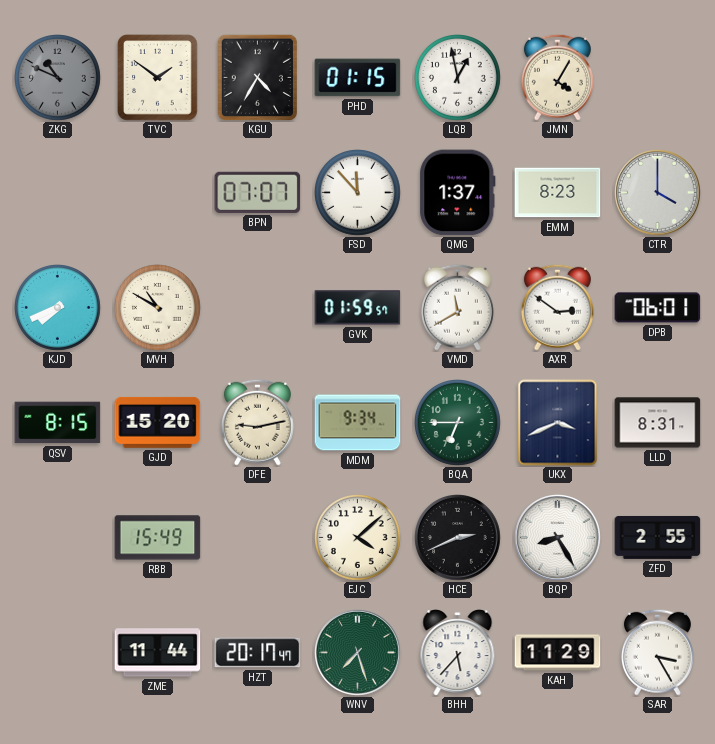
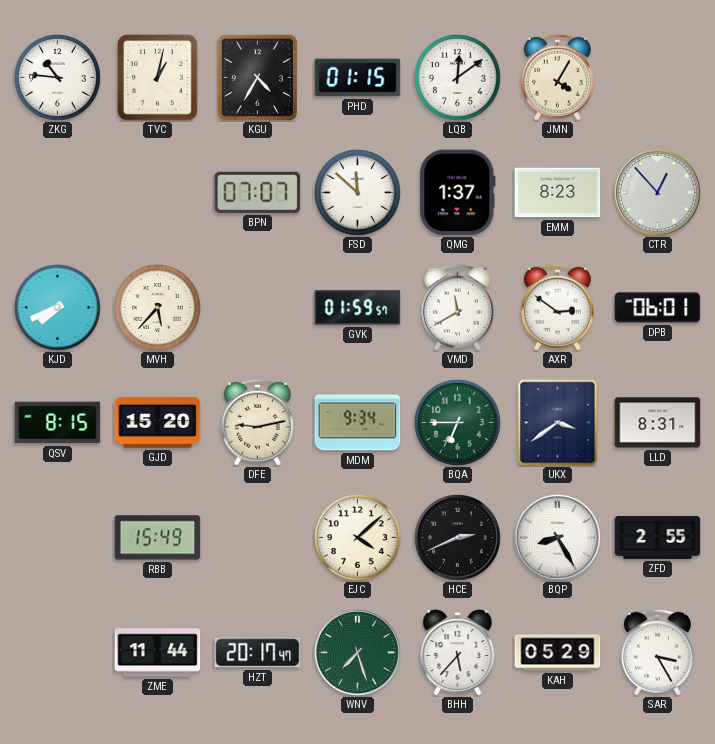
ZKG: 10:49 -> 10:46
ZKG dial: grey -> white
TVC: 1:51 -> 1:02
LQB: 12:58 -> 12:09
FSD: 11:53 -> 11:52
CTR: 4:00 -> 12:53
MVH: 10:50 -> 5:37
UKX: 3:41 -> 3:39
KAH: 11:29 -> 05:29
